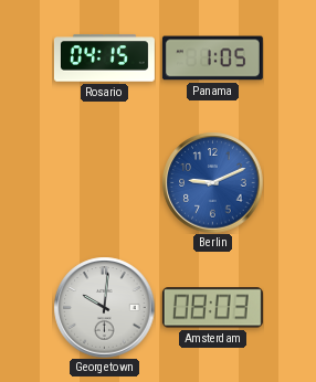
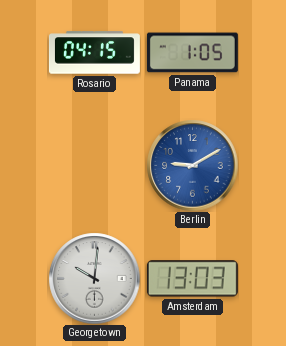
Berlin: 9:11 -> 9:10
Amsterdam: 08:03 -> 13:03
